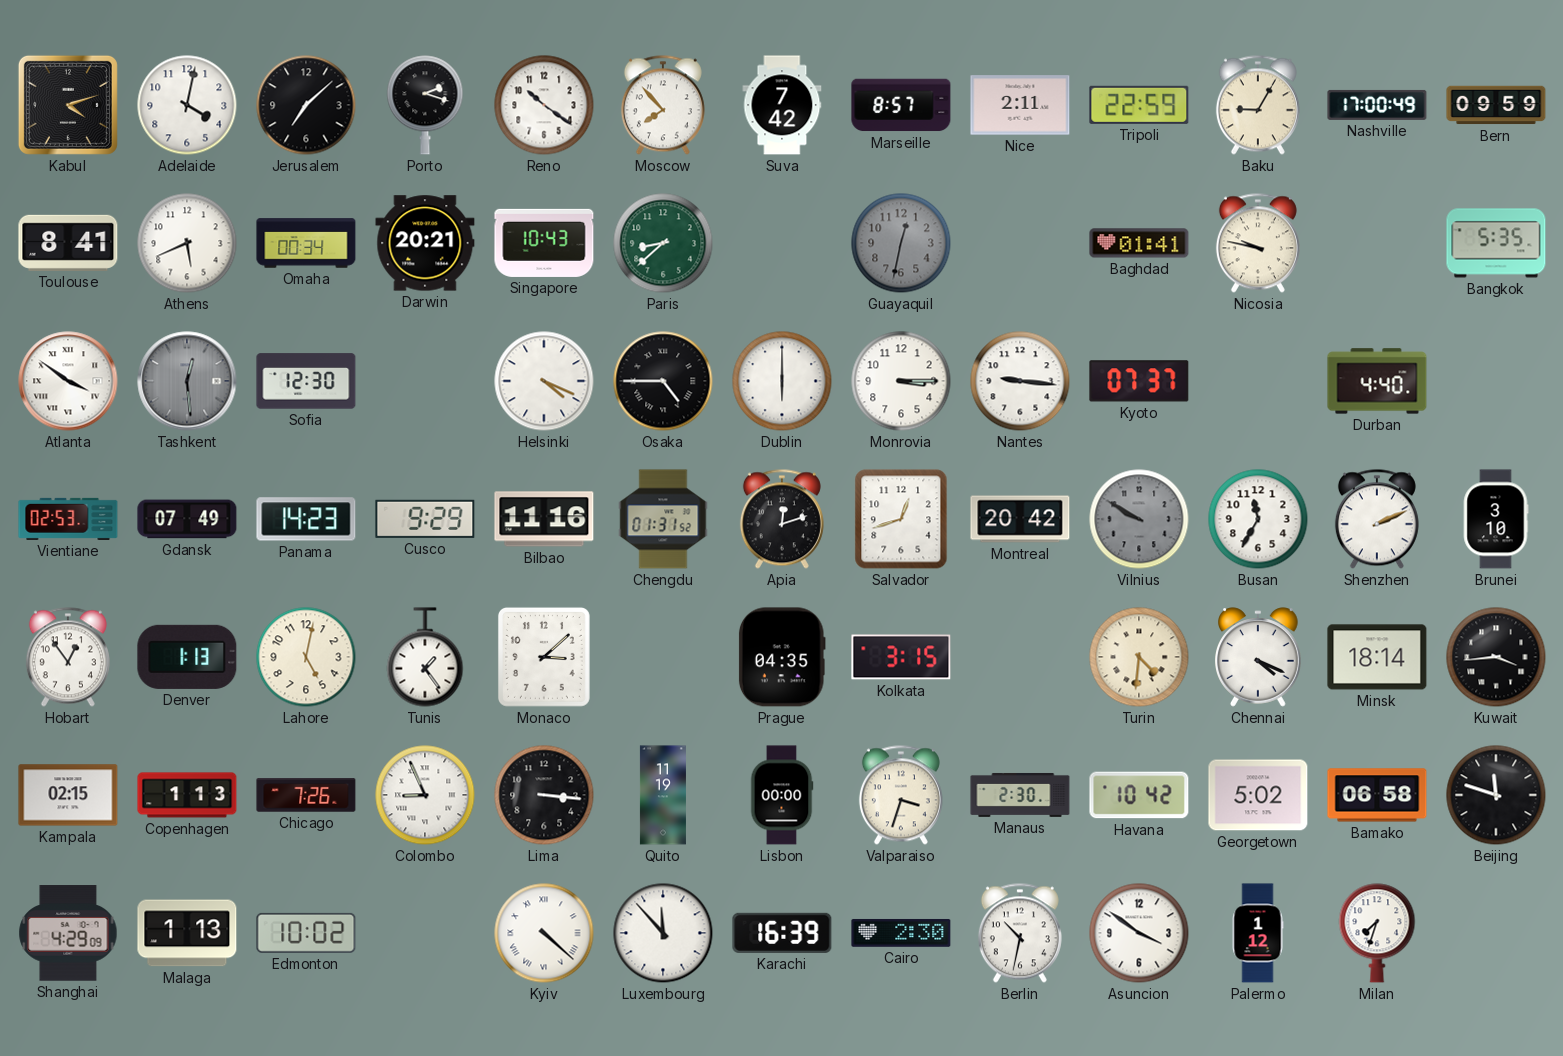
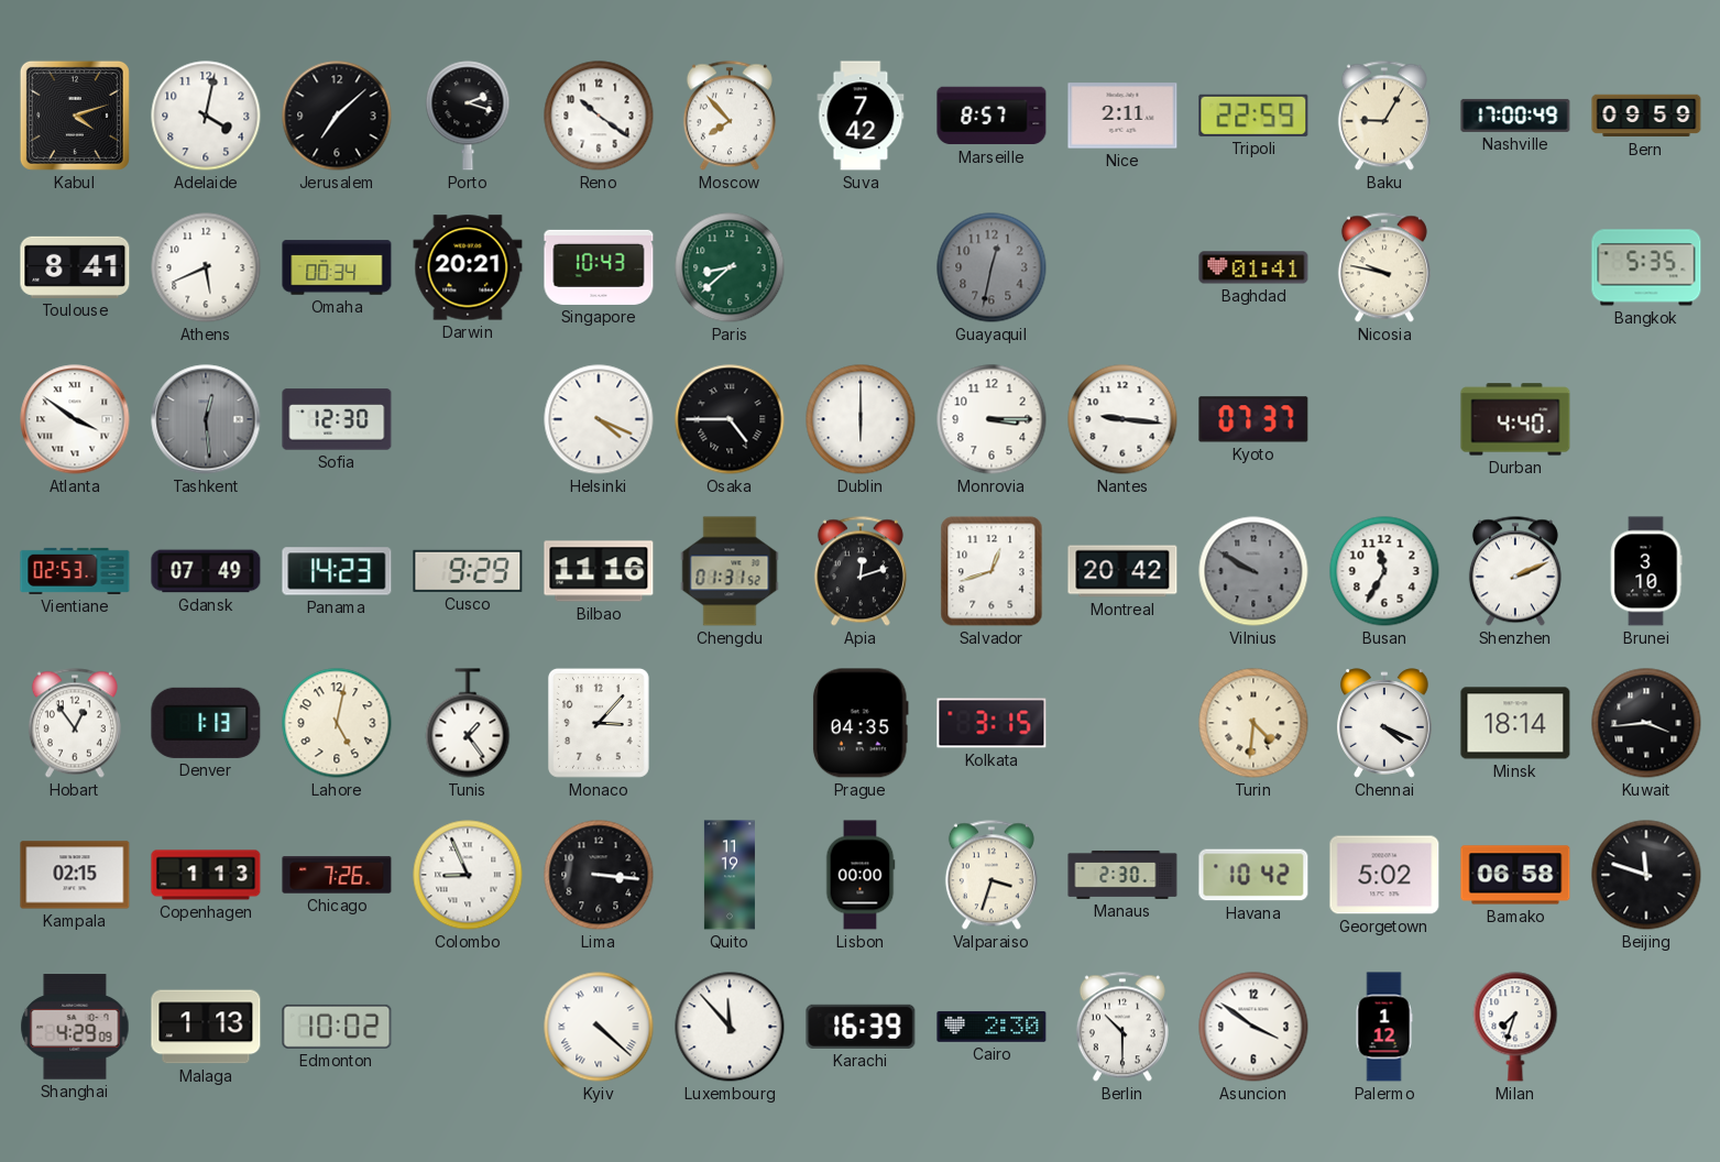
Monaco: 3:08 -> 3:07
Berlin: 10:32 -> 10:30
